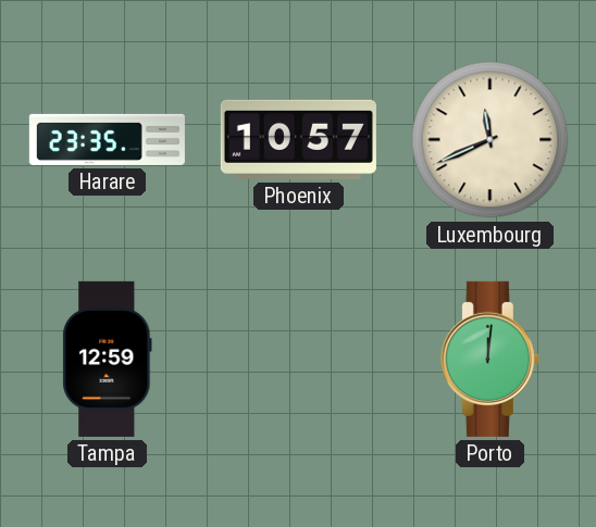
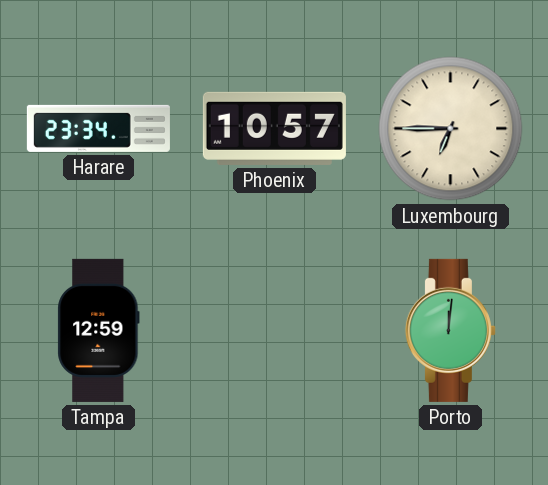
Harare: 23:35 -> 23:34
Luxembourg: 11:41 -> 6:45
